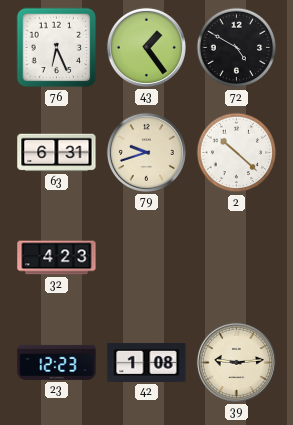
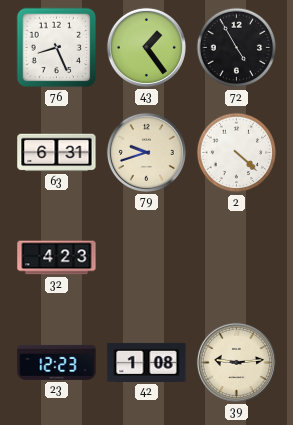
76: 6:26 -> 8:26
72: 4:50 -> 4:55
2: 10:22 -> 4:22
